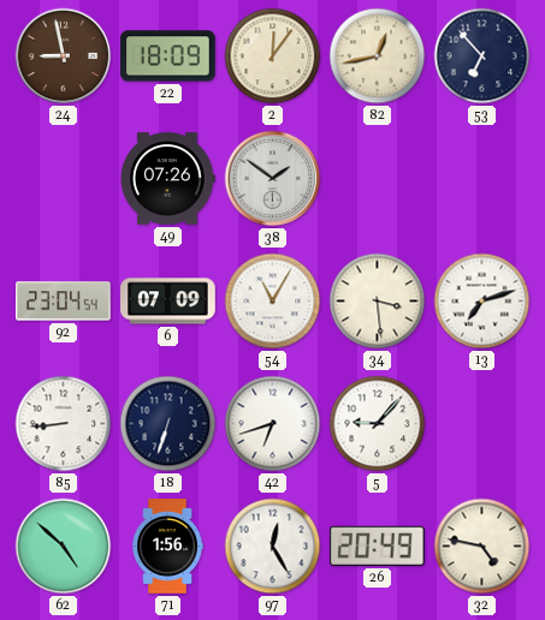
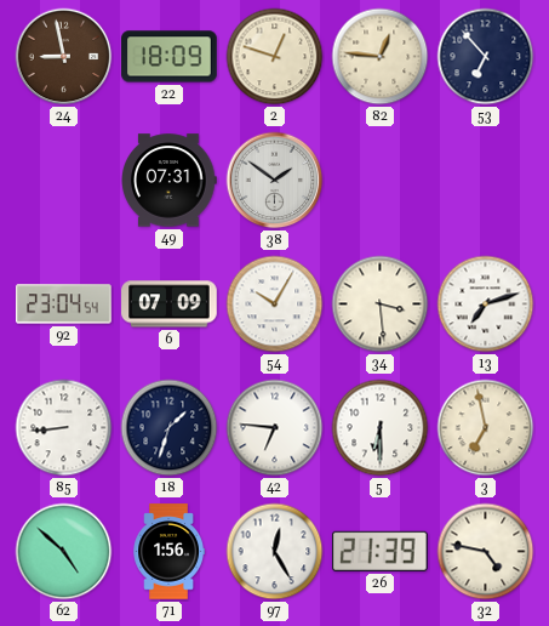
2: 12:06 -> 12:48
82: 12:43 -> 12:46
49: 07:26 -> 07:31
54: 11:05 -> 10:05
18: 6:33 -> 1:33
42: 6:42 -> 6:46
5: 9:07 -> 6:30
3: none -> 6:58
26: 20:49 -> 21:39
